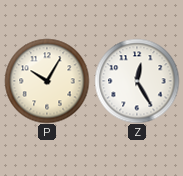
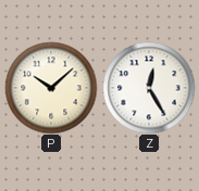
P: 10:05 -> 10:08
